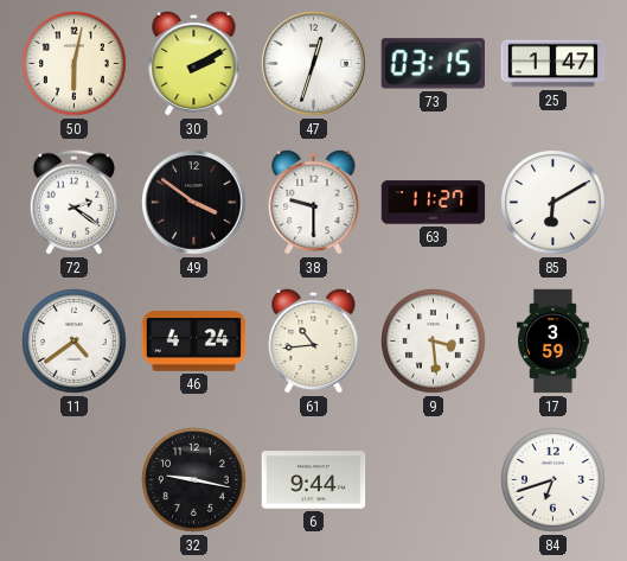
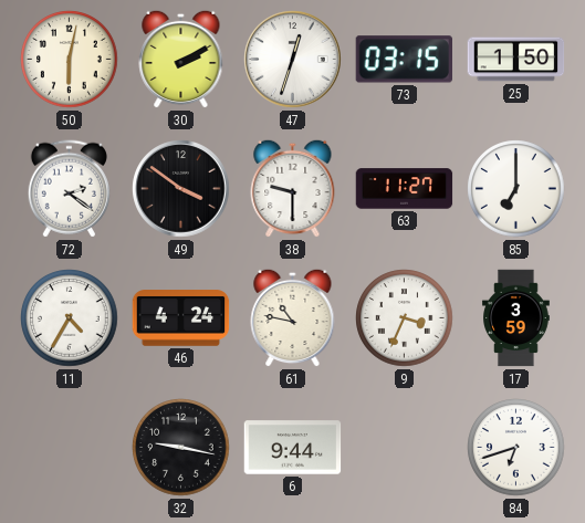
25: 1:47 -> 1:50
85: 6:10 -> 7:00
11: 4:39 -> 4:35
61: 10:44 -> 10:47
9: 3:29 -> 3:34
